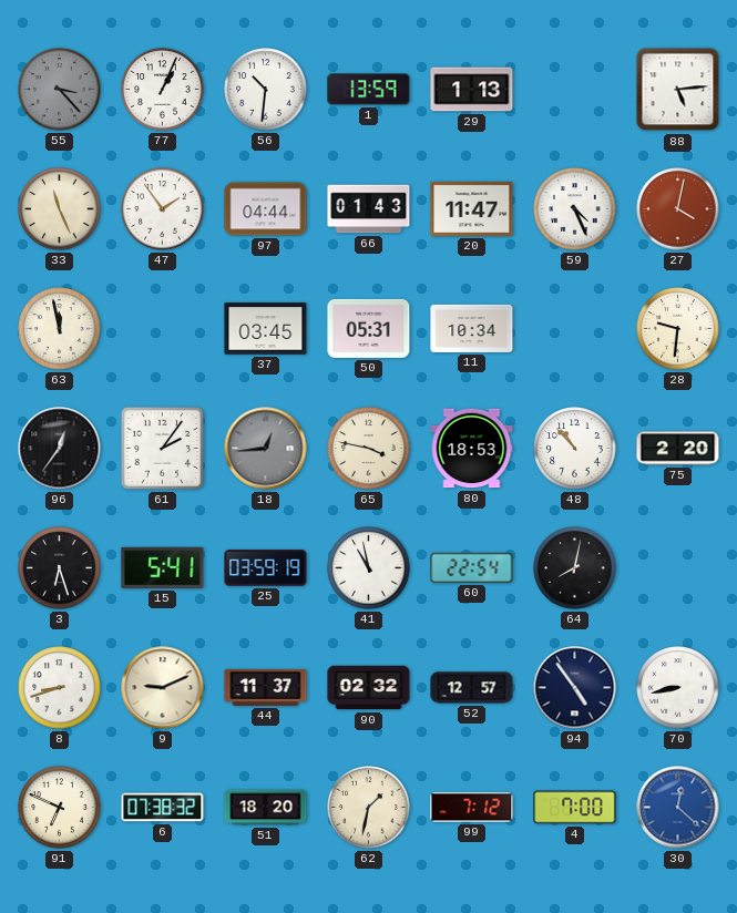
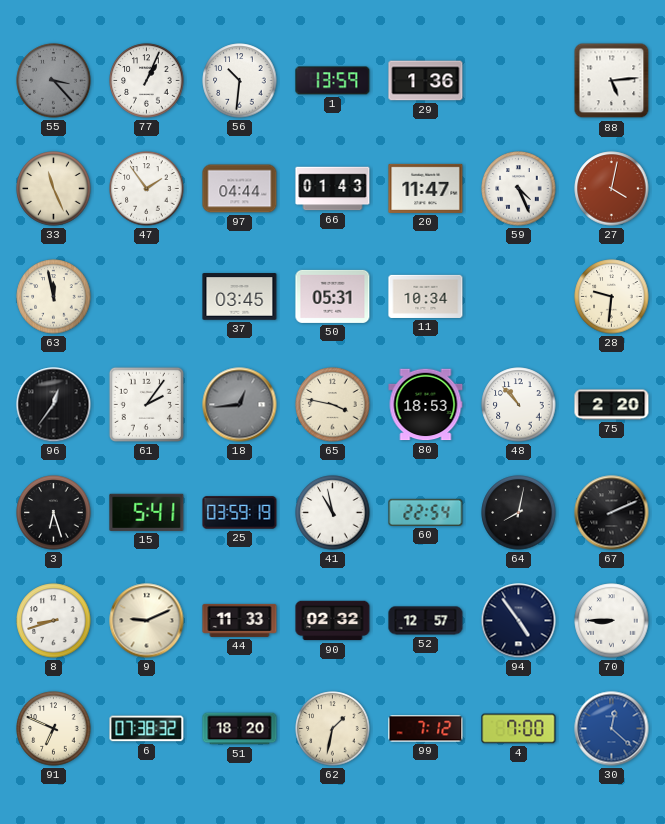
29: 1:13 -> 1:36
67: none -> 2:11
44: 11:37 -> 11:33
70: 8:43 -> 8:45
